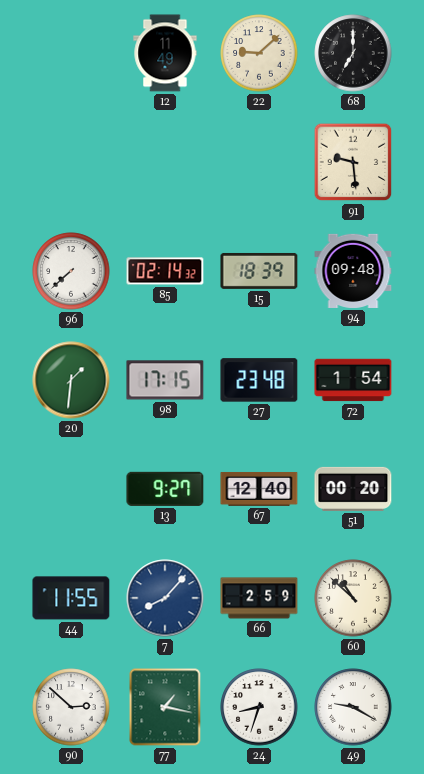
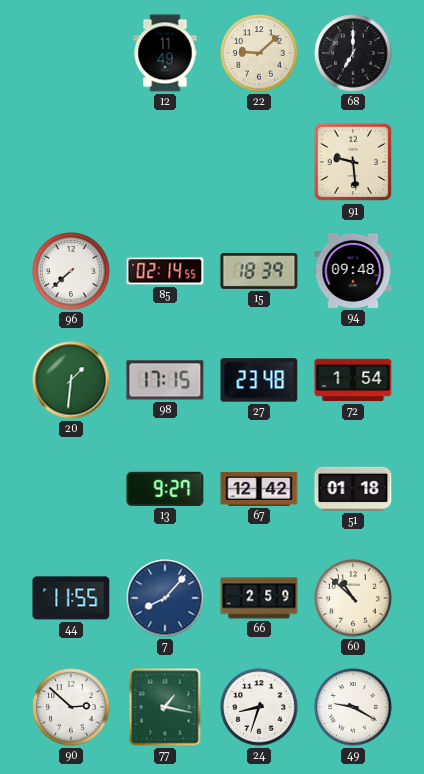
85: 02:14:32 -> 02:14:55
67: 12:40 -> 12:42
51: 00:20 -> 01:18
